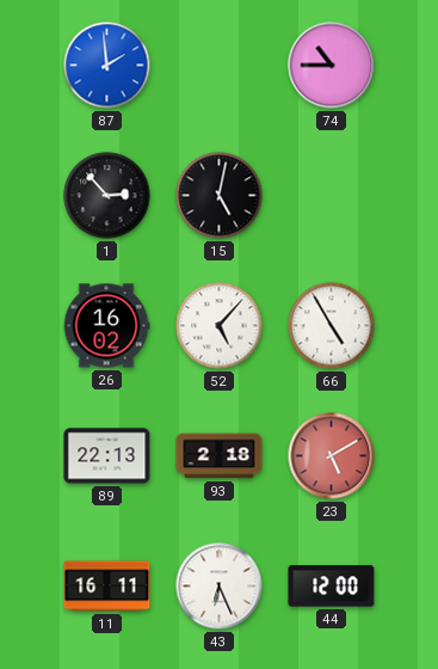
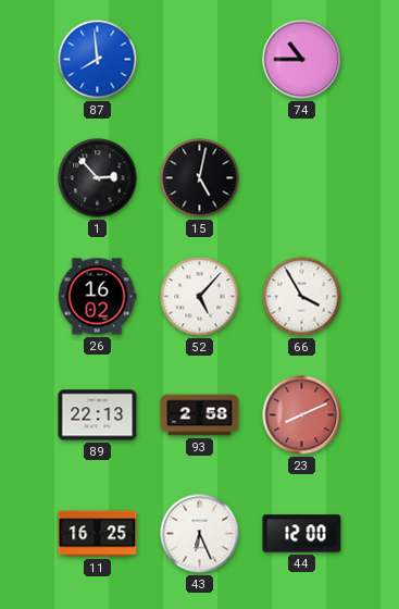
87: 1:59 -> 7:59
66: 4:55 -> 3:55
93: 2:18 -> 2:58
23: 5:10 -> 8:11
11: 16:11 -> 16:25
